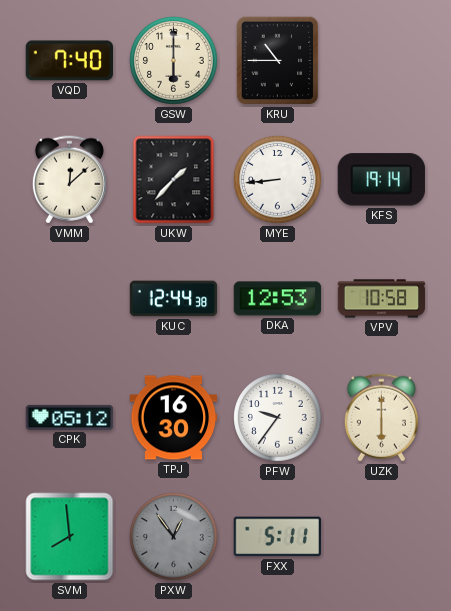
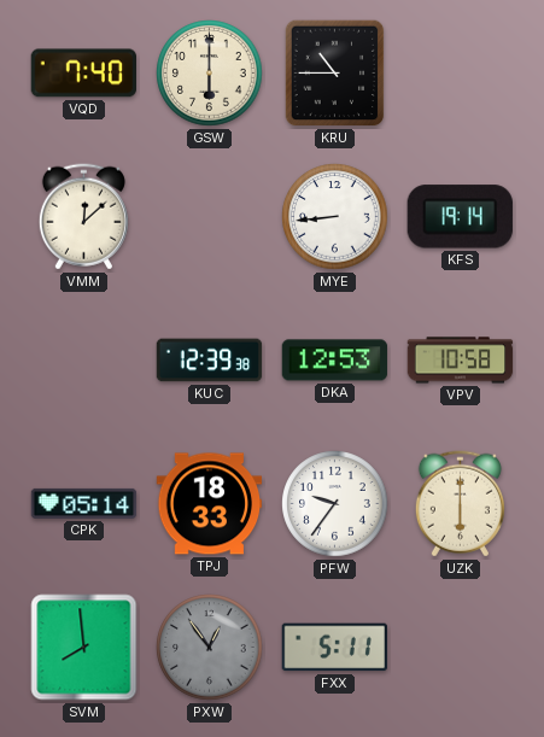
UKW: 1:37 -> none
KUC: 12:44 -> 12:39
CPK: 05:12 -> 05:14
TPJ: 16:30 -> 18:33
